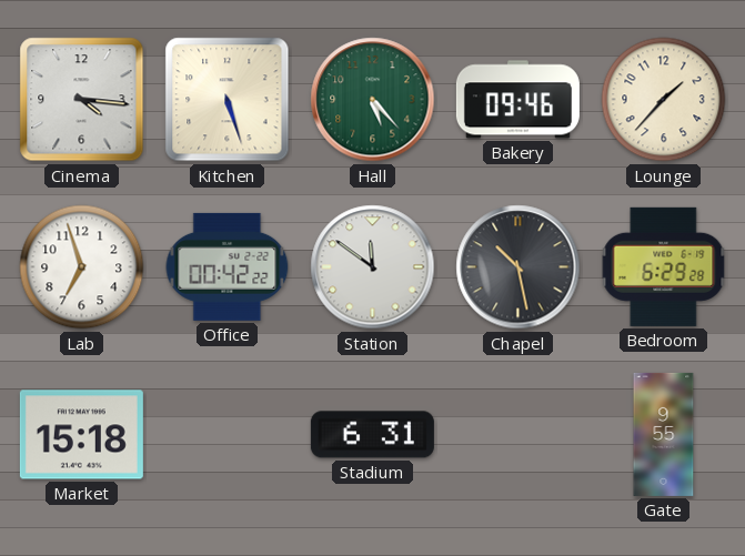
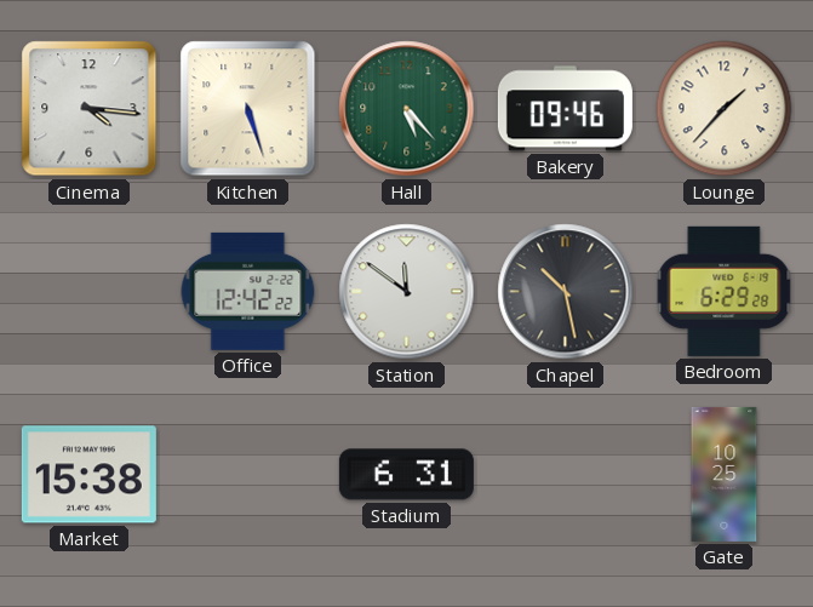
Lab: 6:57 -> none
Office: 00:42 -> 12:42
Market: 15:18 -> 15:38
Gate: 9:55 -> 10:25
